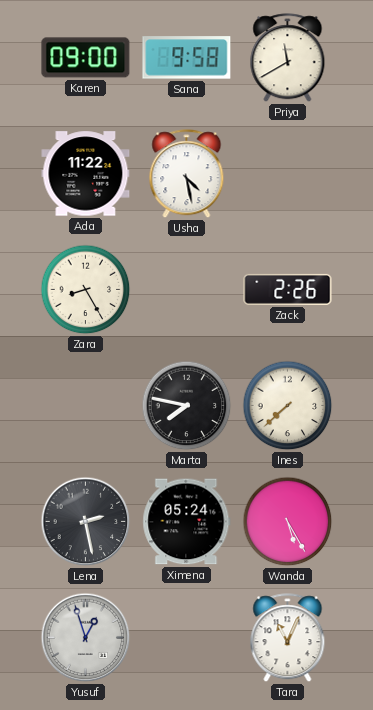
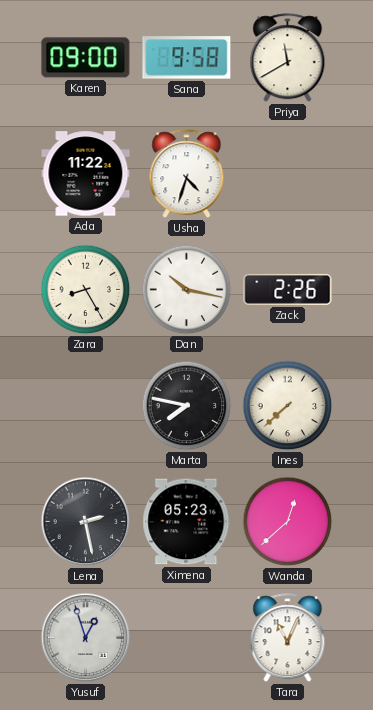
Usha: 4:28 -> 4:33
Dan: none -> 10:17
Ximena: 05:24 -> 05:23
Wanda: 5:25 -> 12:38
